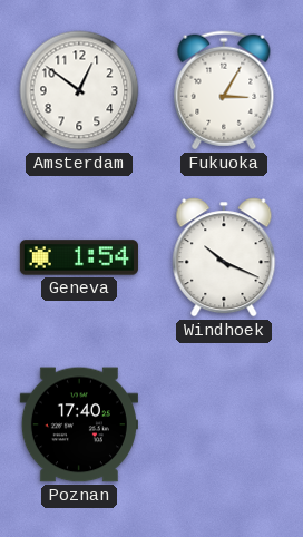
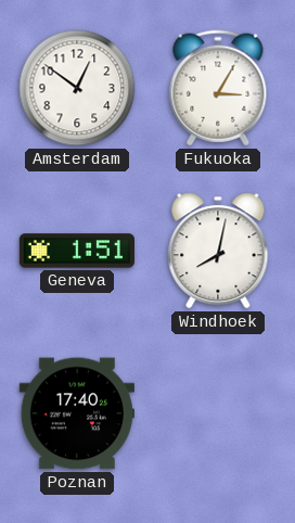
Geneva: 1:54 -> 1:51
Windhoek: 10:19 -> 8:02
